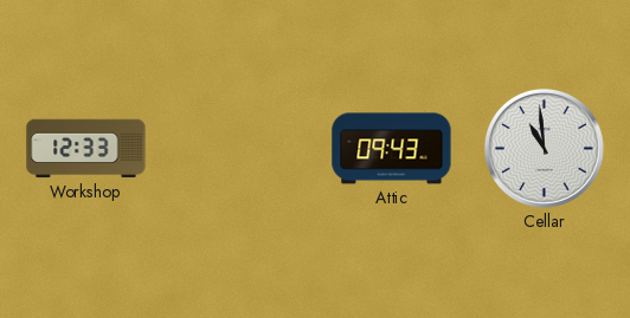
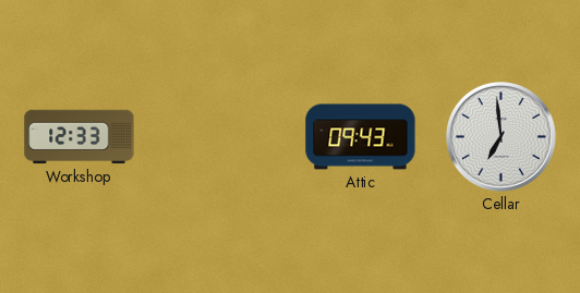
Cellar: 10:59 -> 6:59
